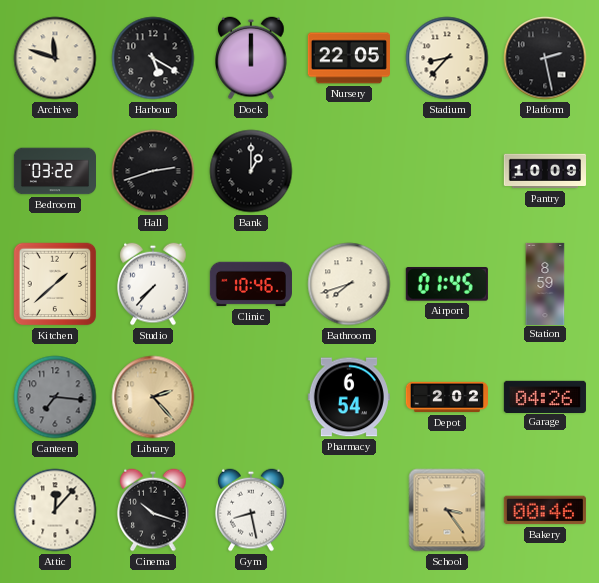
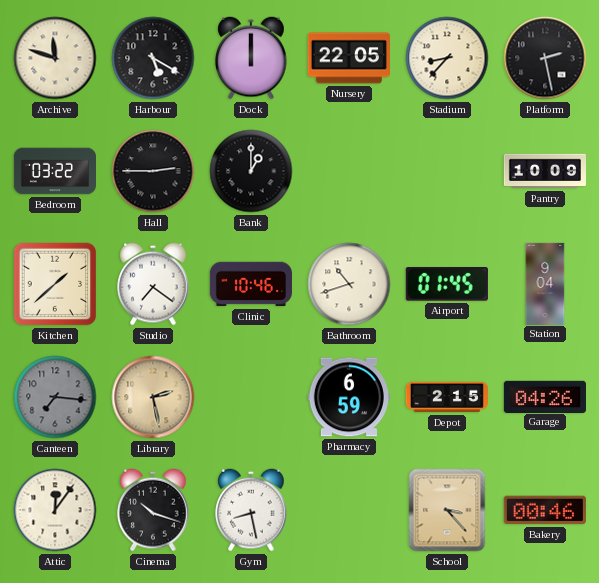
Hall: 2:42 -> 2:45
Studio: 7:37 -> 7:21
Bathroom: 7:42 -> 10:42
Station: 8:59 -> 9:04
Library: 2:23 -> 2:28
Pharmacy: 6:54 -> 6:59
Depot: 2:02 -> 2:15
Attic: 12:07 -> 12:06
School: 3:24 -> 3:23
